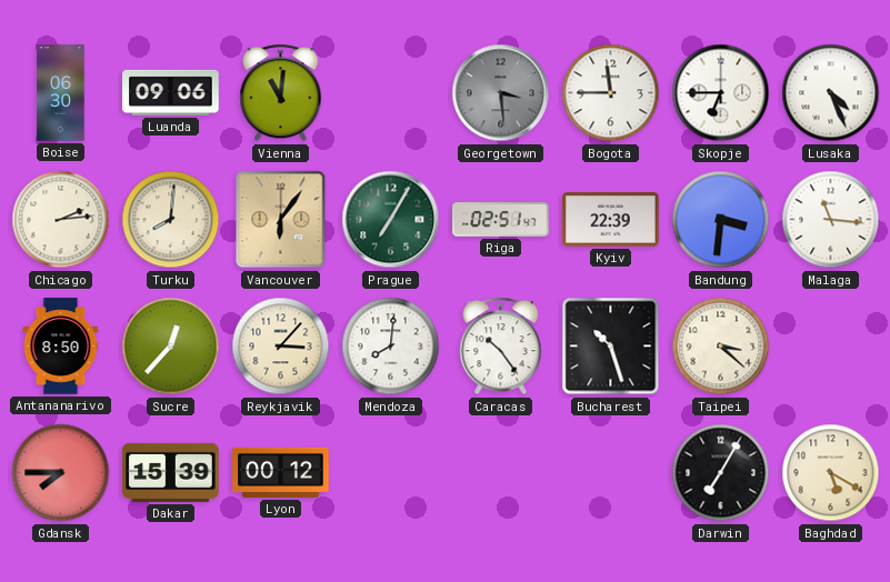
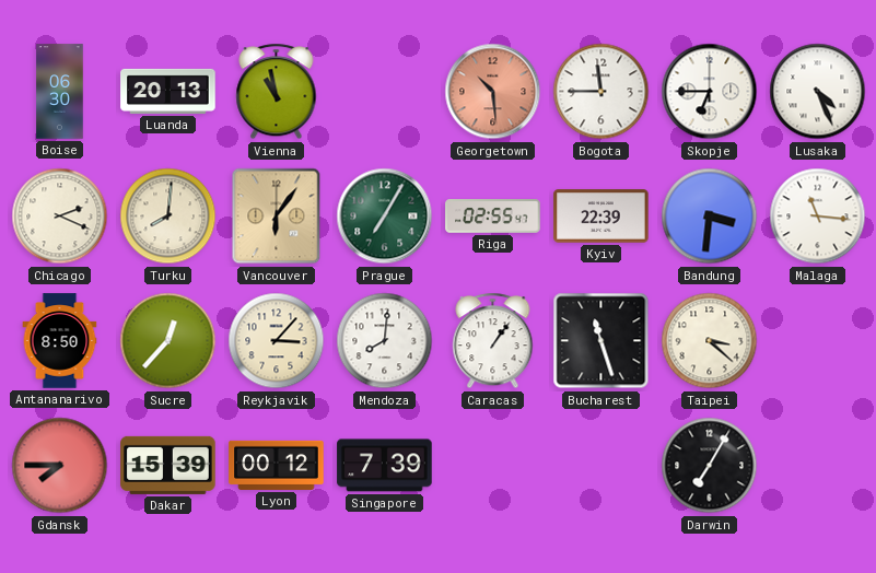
Luanda: 09:06 -> 20:13
Vienna: 11:01 -> 10:58
Georgetown: 3:29 -> 10:29
Georgetown dial: grey -> salmon
Chicago: 2:14 -> 2:19
Riga: 02:51 -> 02:55
Caracas: 10:24 -> 1:06
Bucharest: 10:27 -> 11:27
Singapore: none -> 7:39
Baghdad: 5:20 -> none
